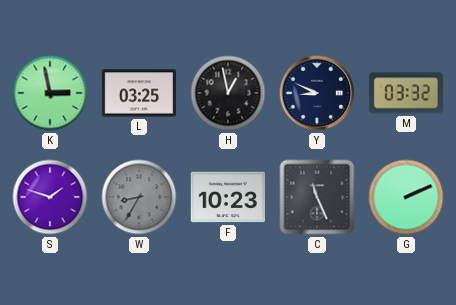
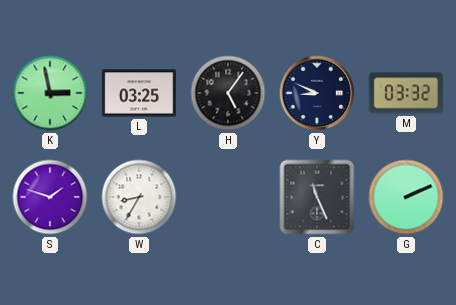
H: 12:58 -> 5:06
W dial: grey -> white
F: 10:23 -> none
